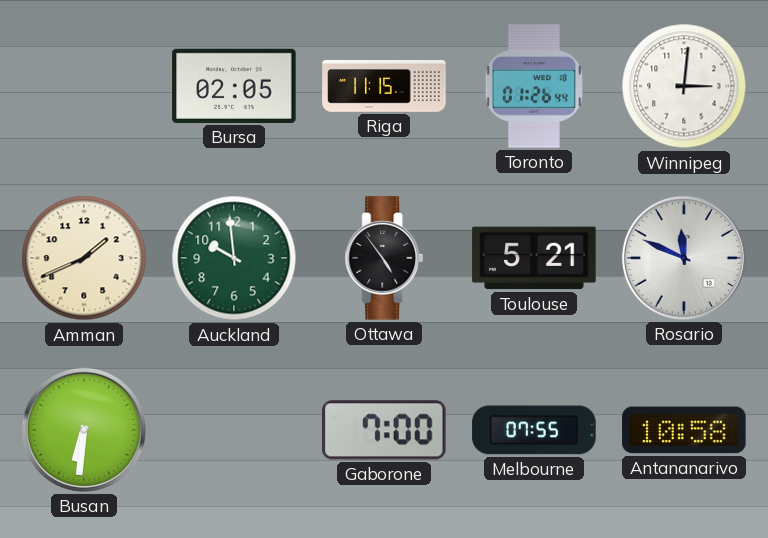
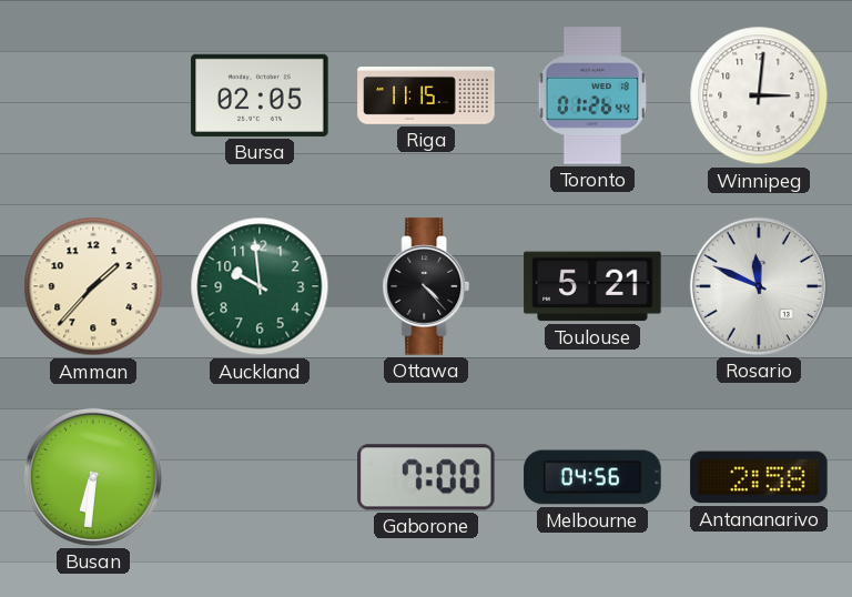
Amman: 1:41 -> 1:37
Ottawa: 4:54 -> 4:23
Melbourne: 07:55 -> 04:56
Antananarivo: 10:58 -> 2:58
